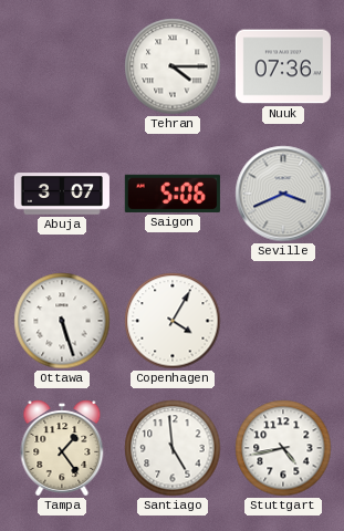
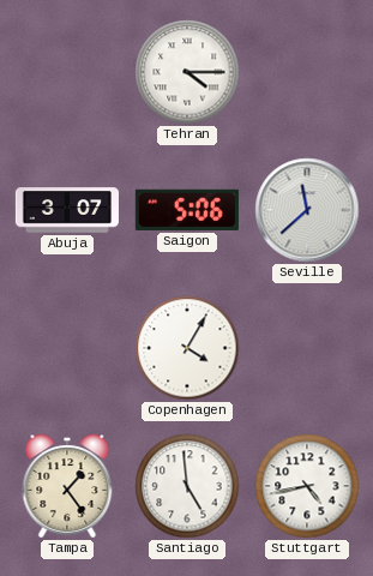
Nuuk: 07:36 -> none
Seville: 3:41 -> 11:38
Ottawa: 5:27 -> none
